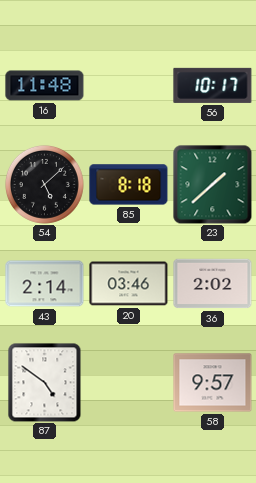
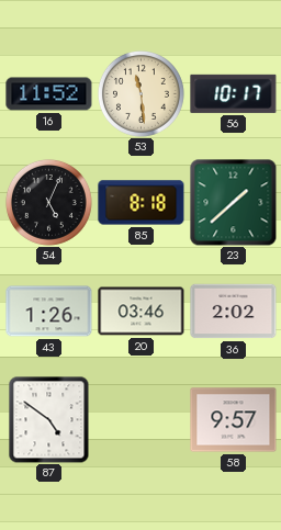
16: 11:48 -> 11:52
53: none -> 11:29
54: 5:08 -> 5:04
43: 2:14 -> 1:26
